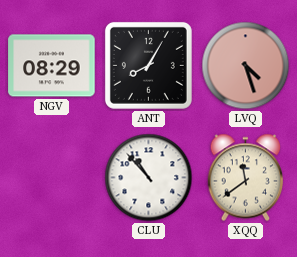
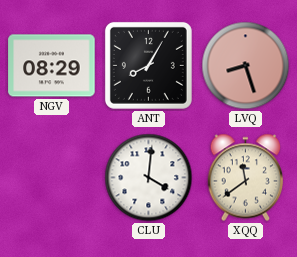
LVQ: 4:27 -> 8:27
CLU: 10:53 -> 4:01
